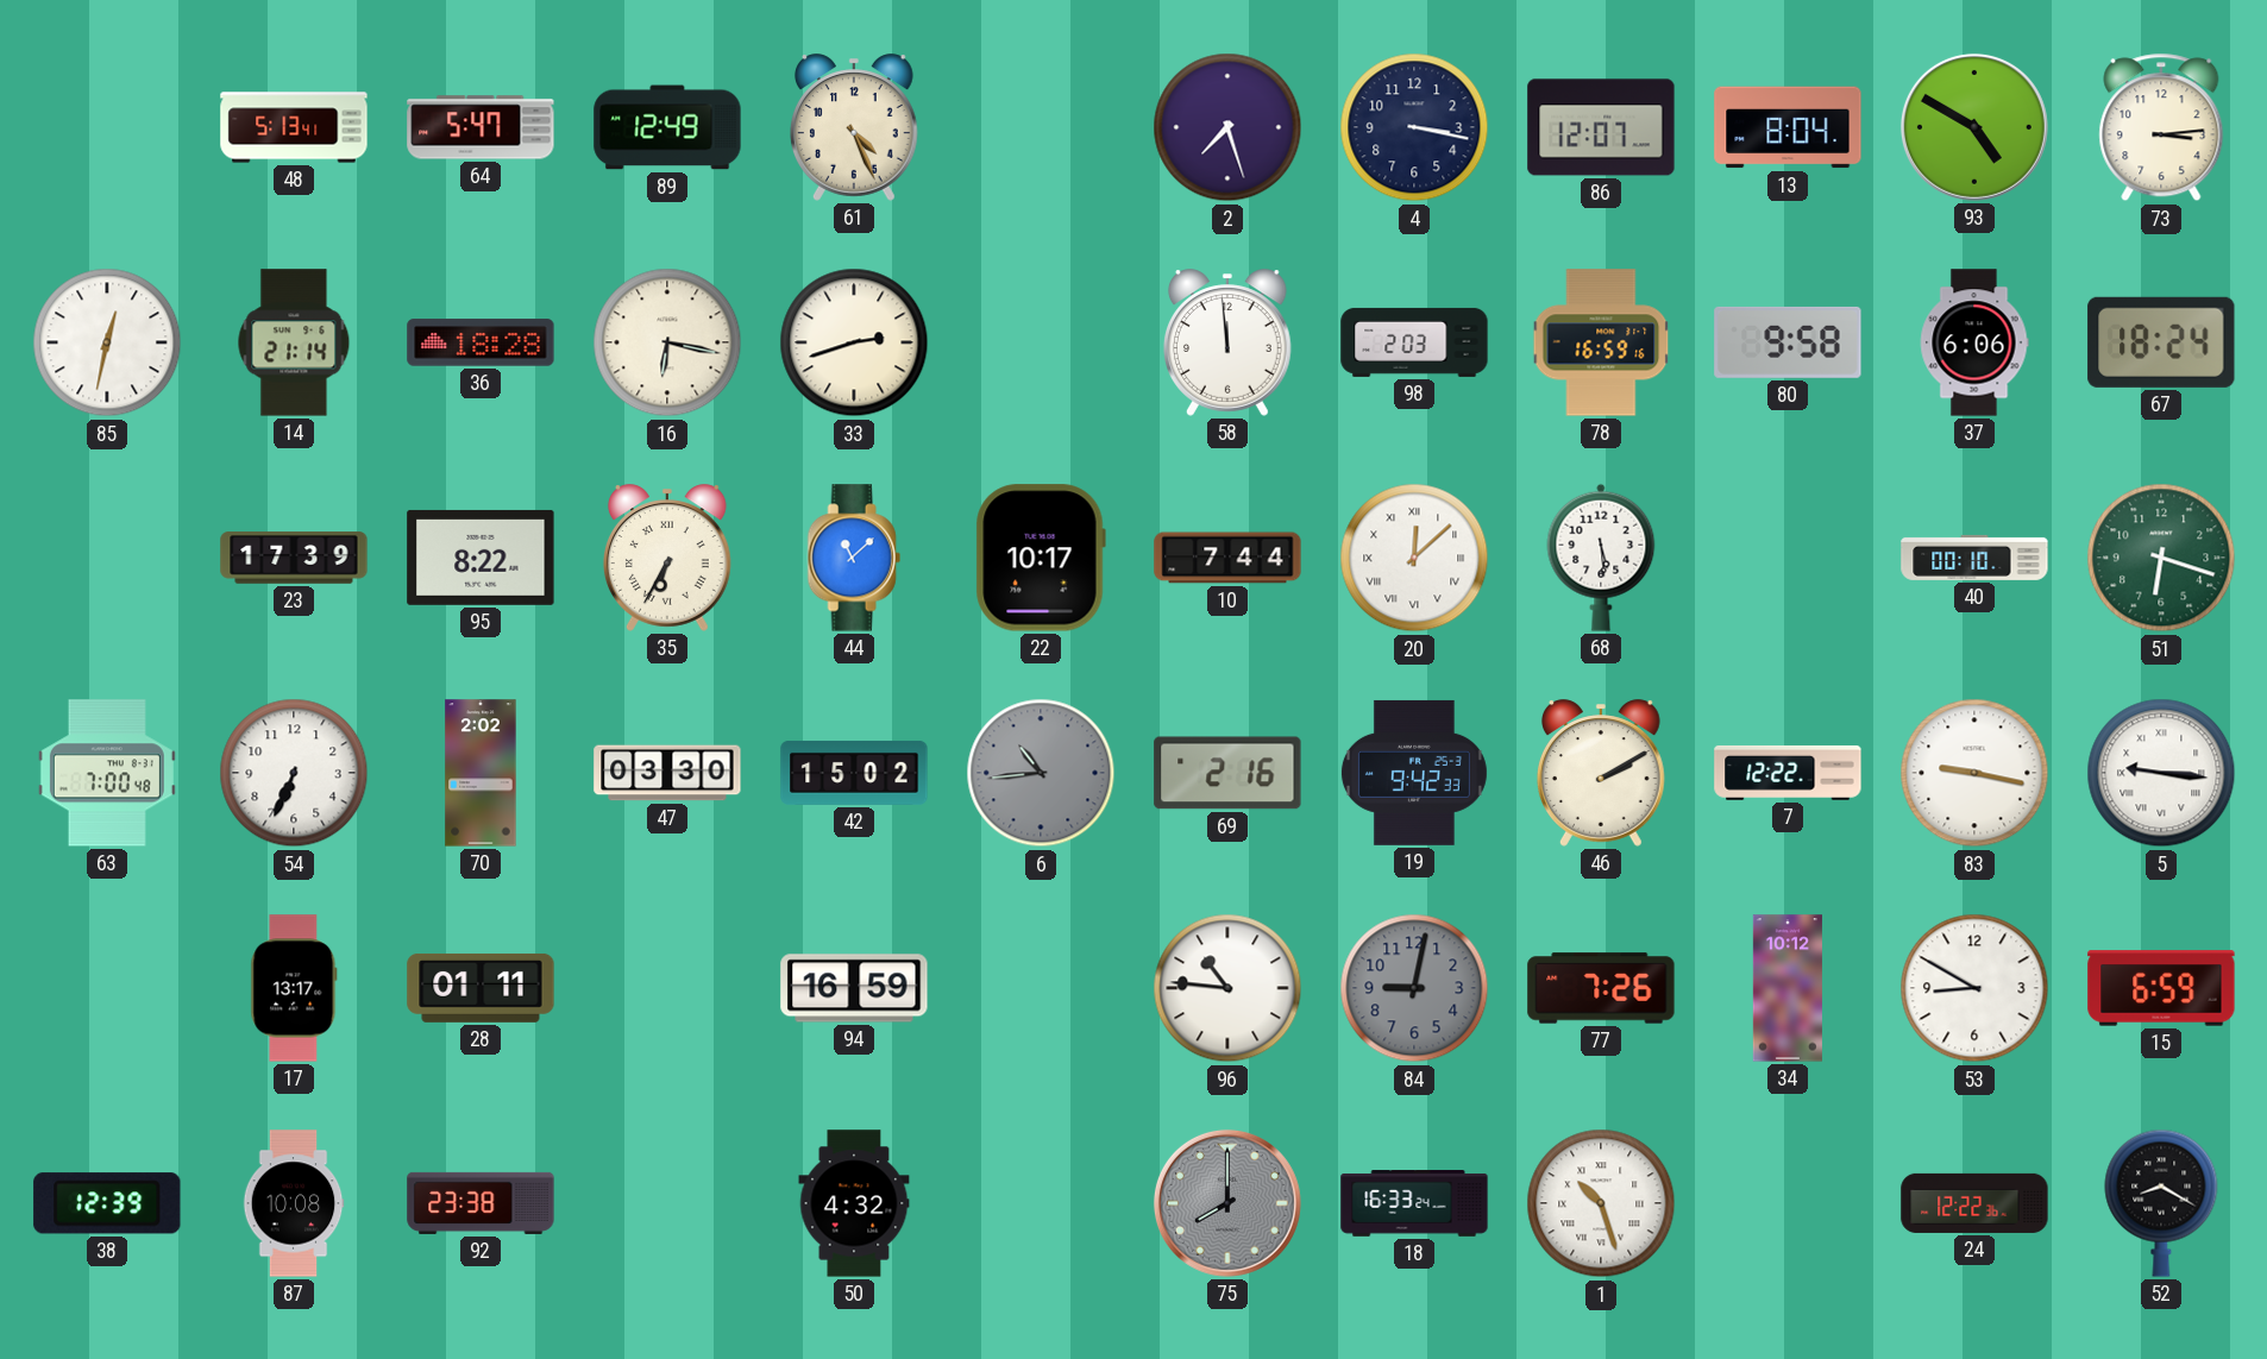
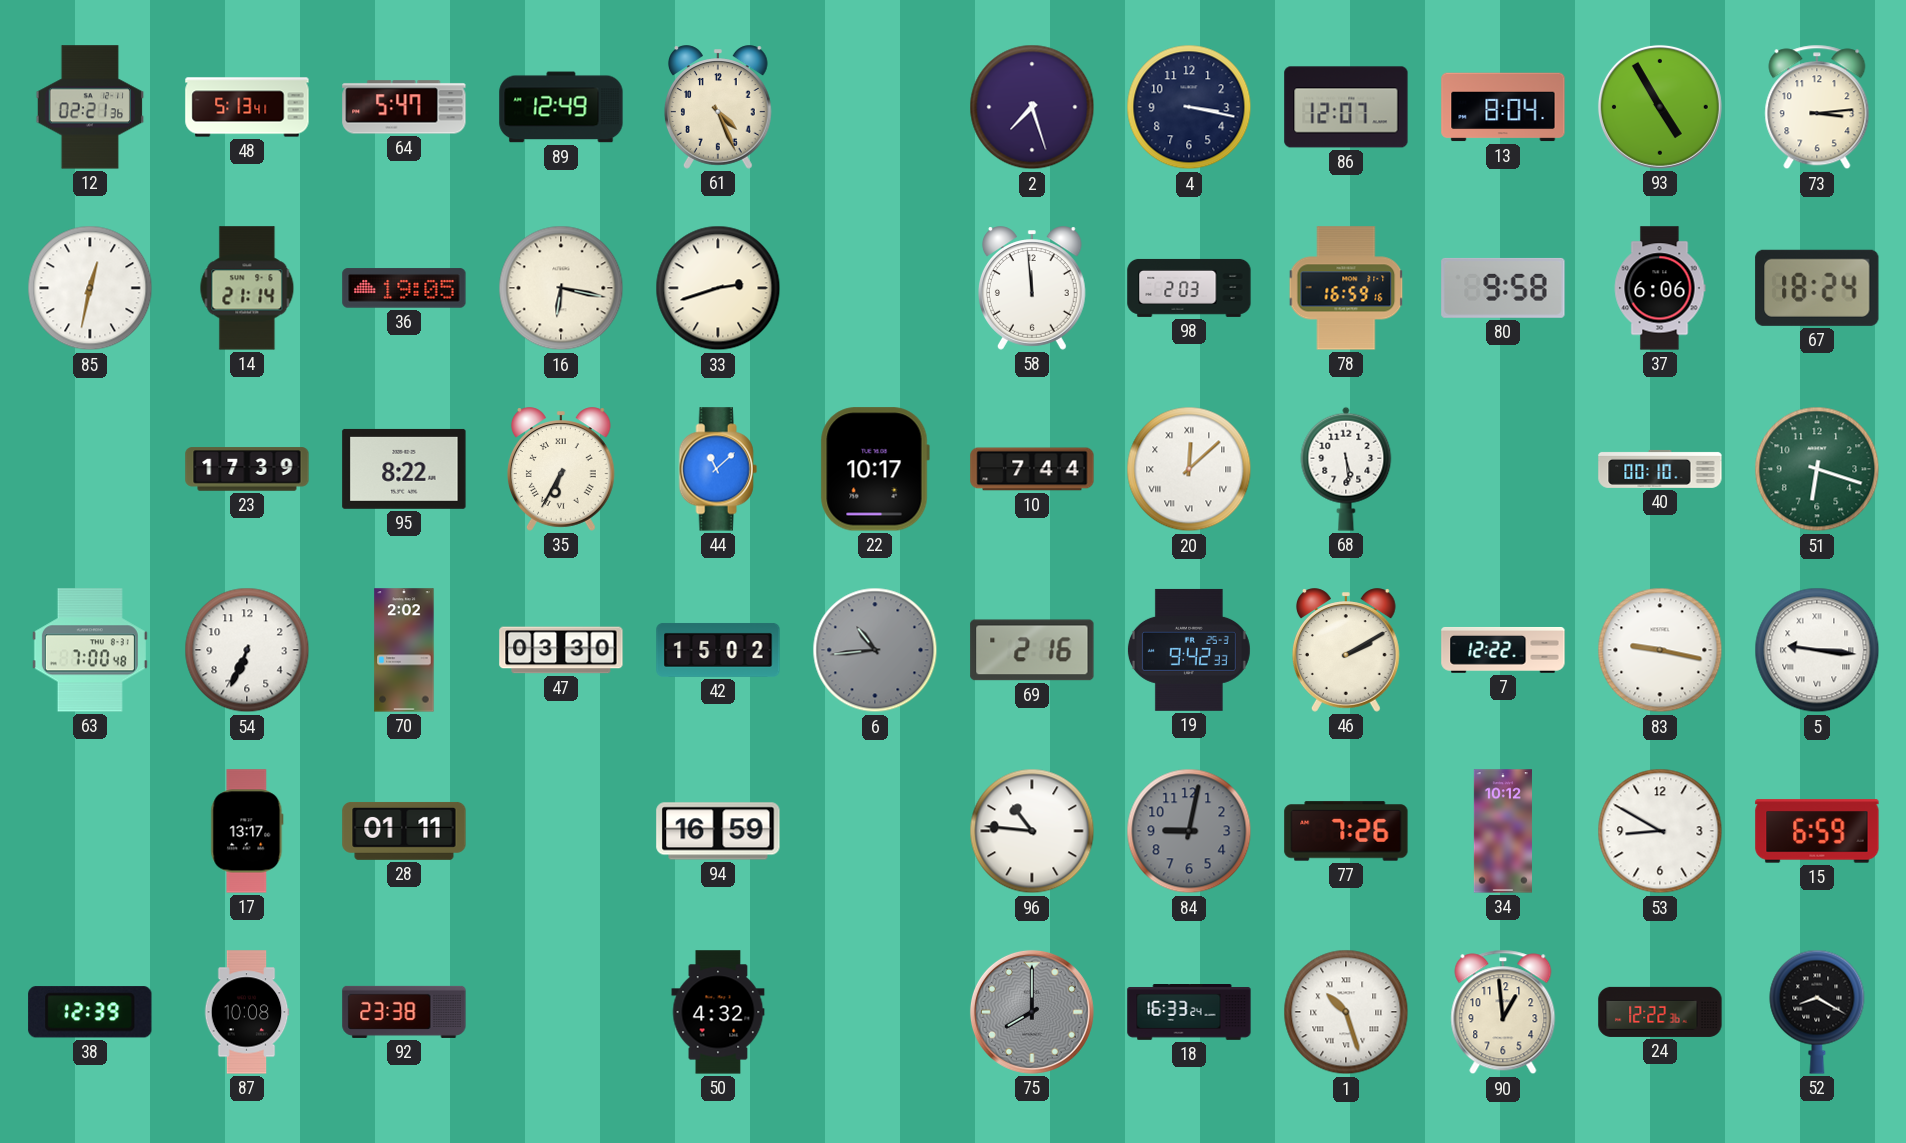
12: none -> 02:21
93: 4:50 -> 4:55
36: 18:28 -> 19:05
90: none -> 12:59
